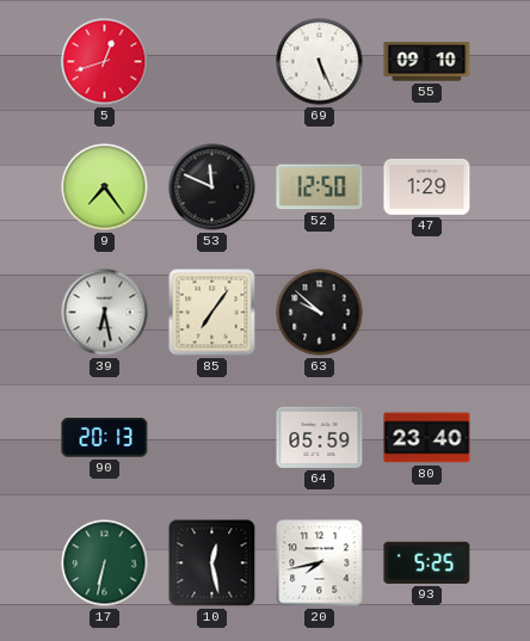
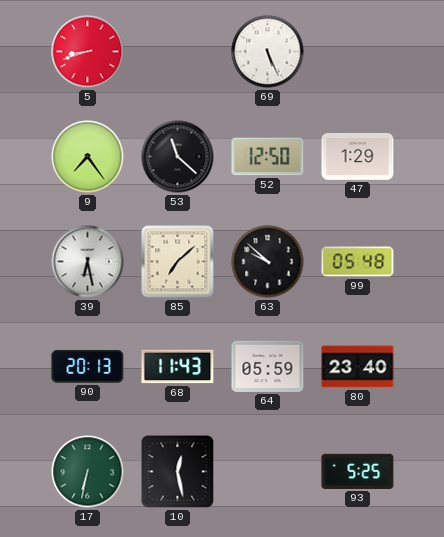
5: 12:42 -> 8:42
55: 09:10 -> none
53: 11:49 -> 11:22
85: 7:06 -> 7:08
99: none -> 05:48
68: none -> 11:43
20: 7:43 -> none
